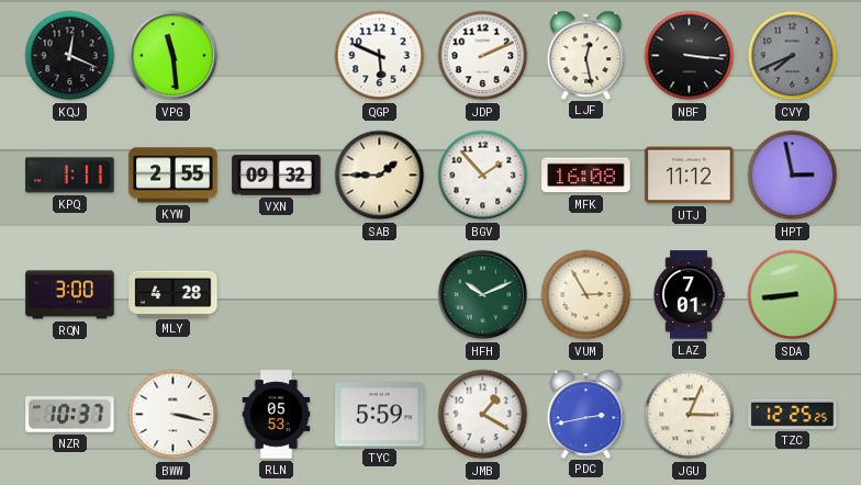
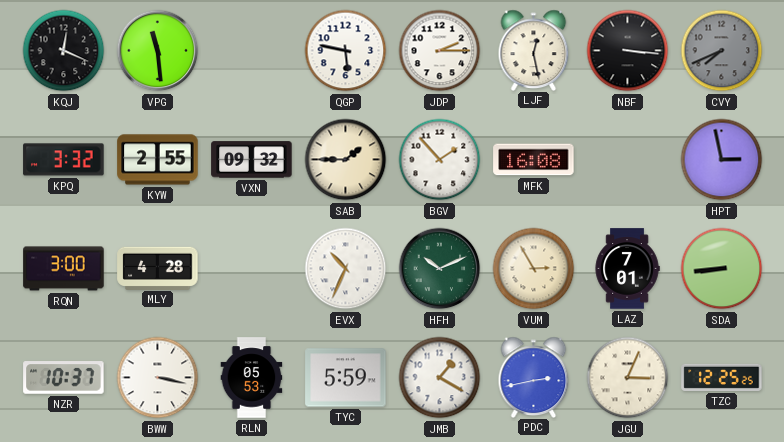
QGP: 5:49 -> 5:47
JDP: 2:11 -> 2:15
KPQ: 1:11 -> 3:32
UTJ: 11:12 -> none
EVX: none -> 10:34
